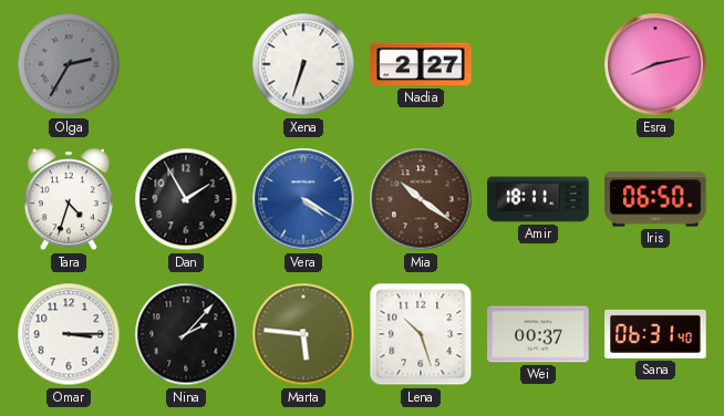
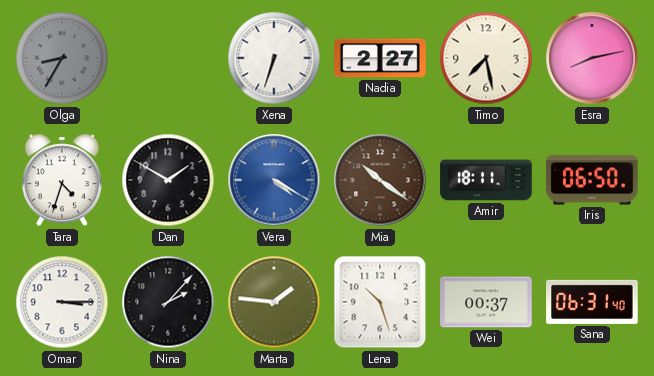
Olga: 2:35 -> 8:35
Timo: none -> 7:28
Dan: 1:55 -> 1:50
Marta: 5:46 -> 1:46
